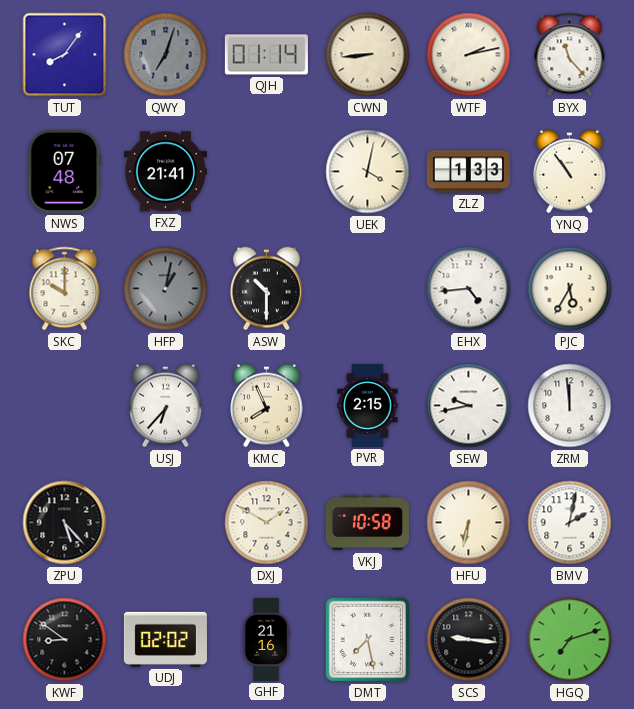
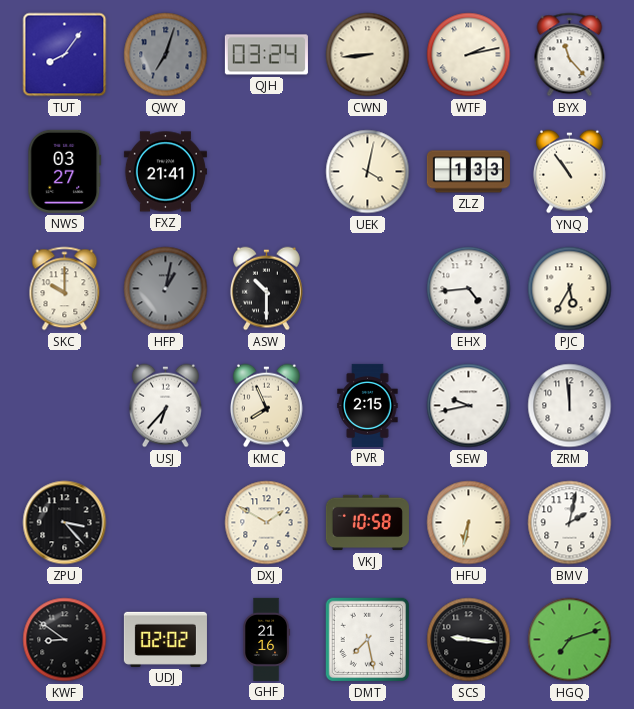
QJH: 01:14 -> 03:24
NWS: 07:48 -> 03:27
ZPU: 5:23 -> 3:23
